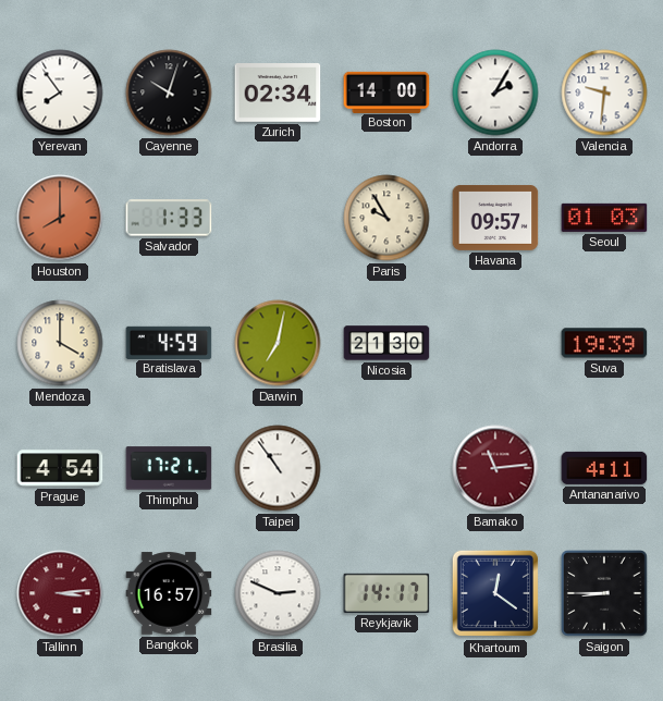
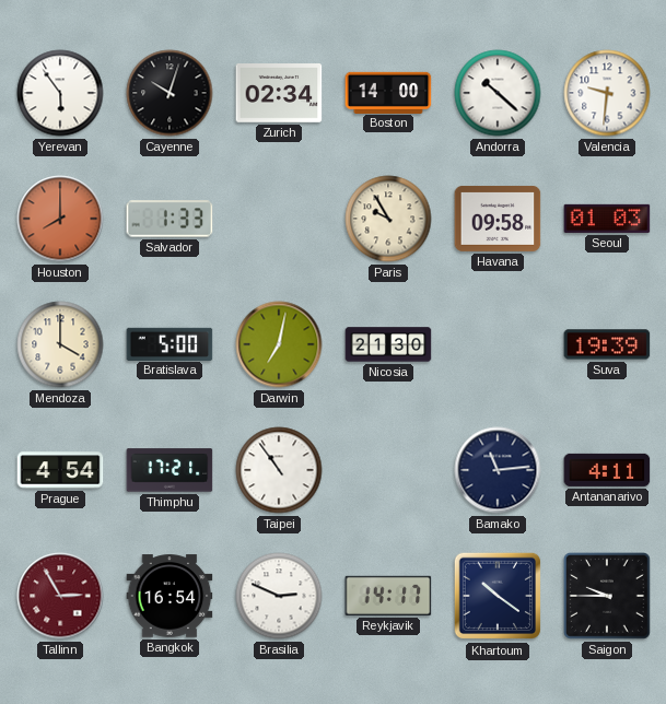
Yerevan: 7:54 -> 5:54
Andorra: 2:05 -> 10:22
Havana: 09:57 -> 09:58
Bratislava: 4:59 -> 5:00
Bamako dial: burgundy -> navy
Tallinn: 3:14 -> 2:55
Bangkok: 16:57 -> 16:54
Khartoum: 12:21 -> 10:21
Saigon: 8:45 -> 9:45
